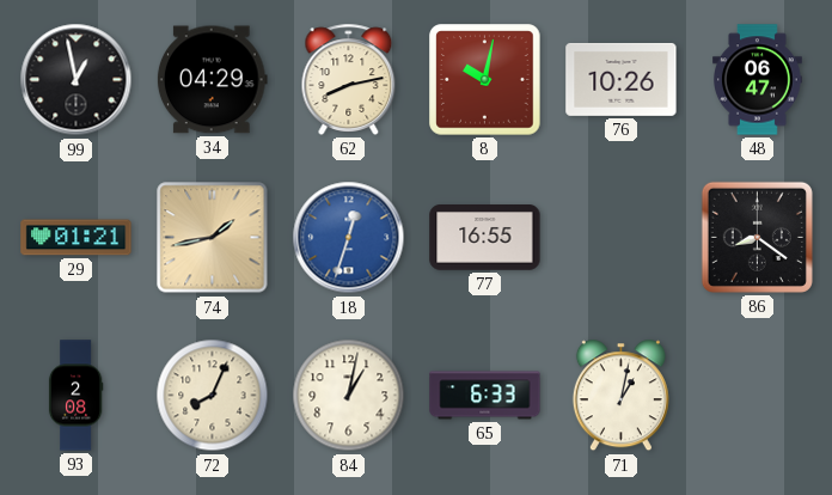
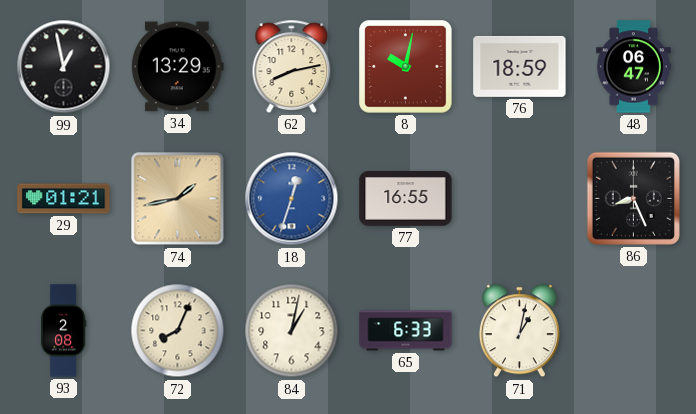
34: 04:29 -> 13:29
76: 10:26 -> 18:59
86: 8:21 -> 8:26
